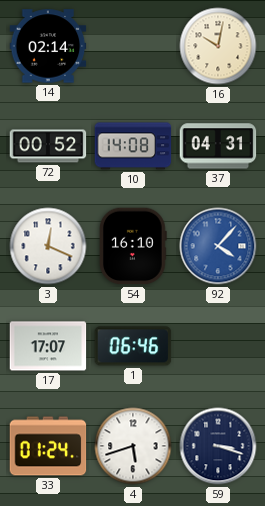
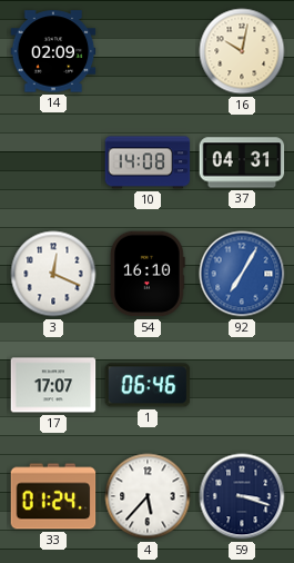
14: 02:14 -> 02:09
72: 00:52 -> none
92: 4:07 -> 7:05
4: 5:42 -> 5:37
